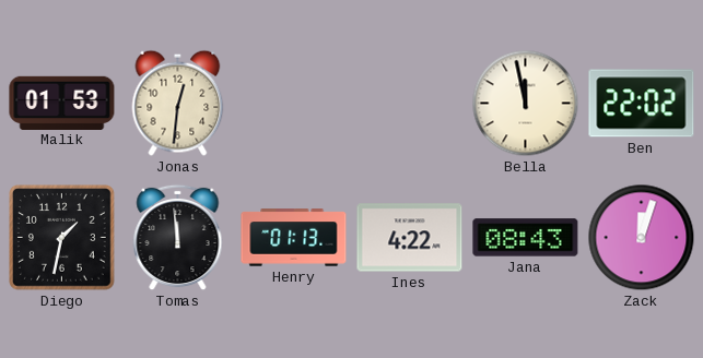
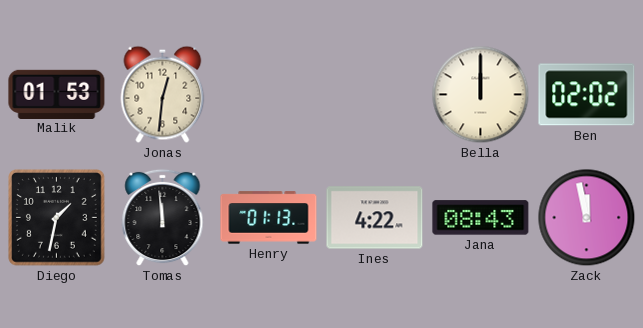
Bella: 11:58 -> 12:00
Ben: 22:02 -> 02:02
Zack: 12:03 -> 11:58
